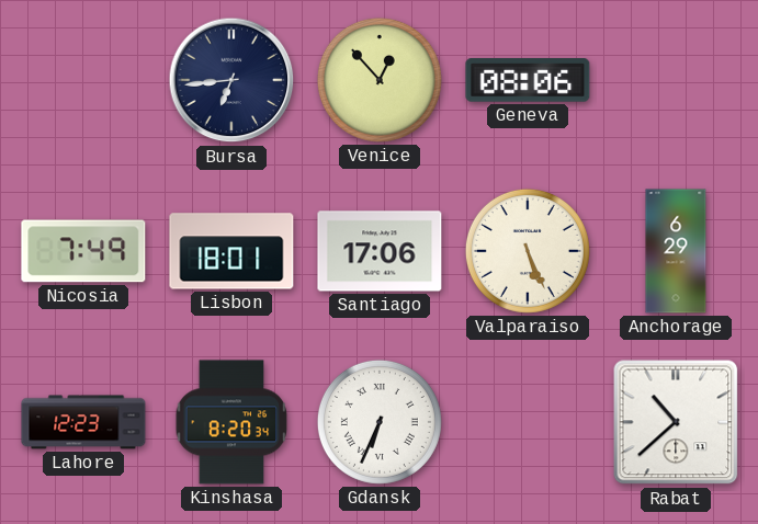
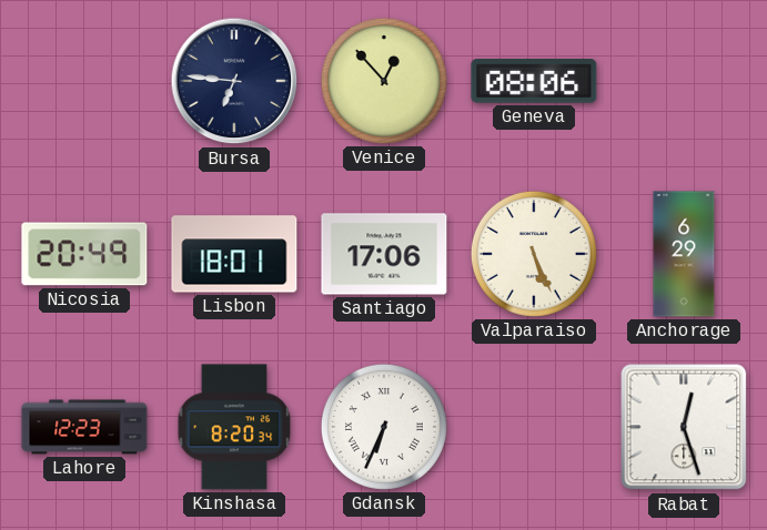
Bursa: 6:44 -> 6:46
Nicosia: 7:49 -> 20:49
Rabat: 10:38 -> 12:27
